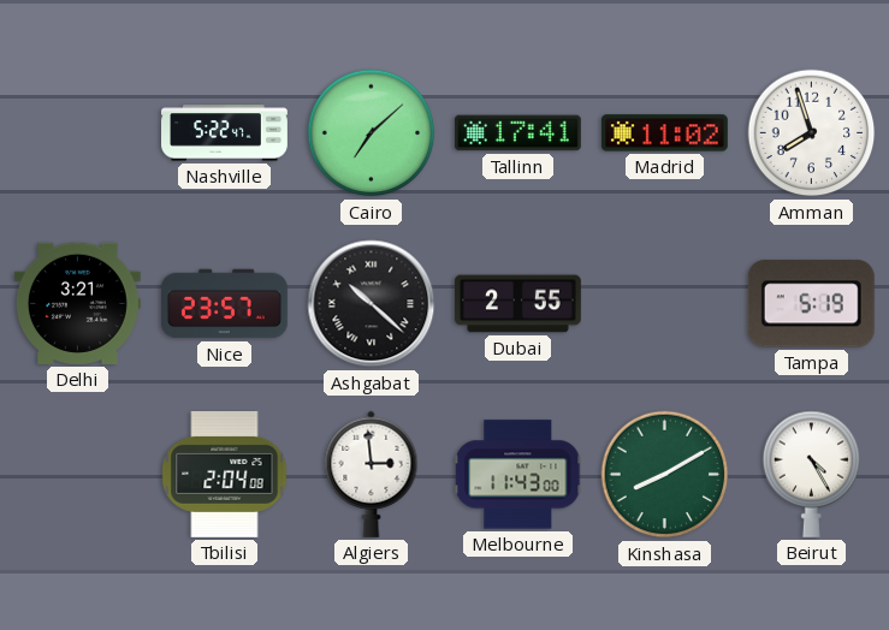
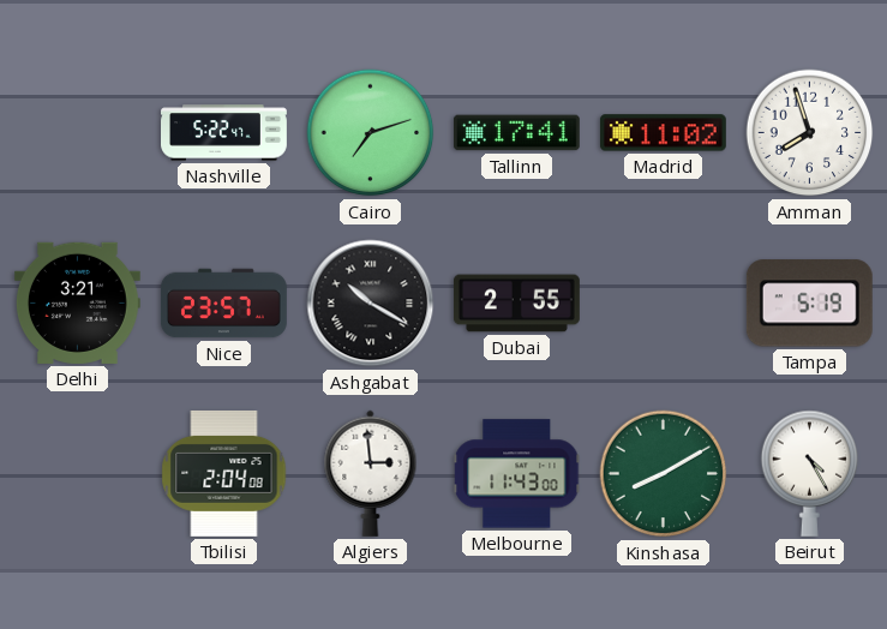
Cairo: 7:08 -> 7:12
Ashgabat: 10:22 -> 10:20
